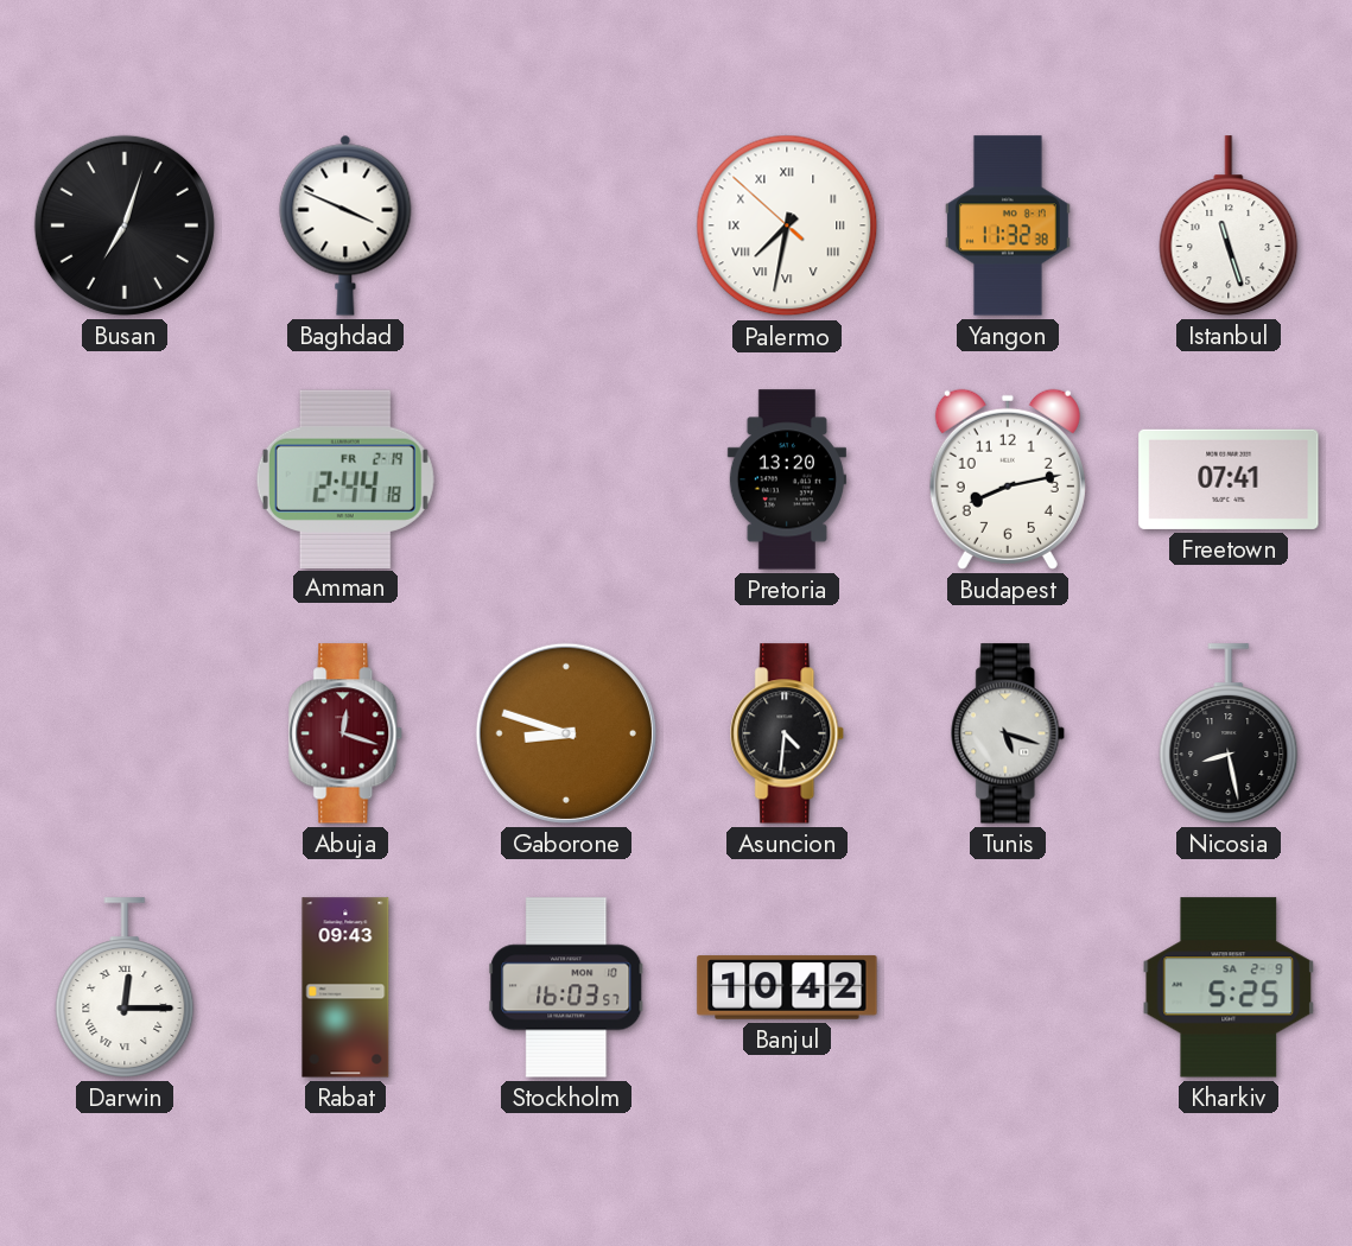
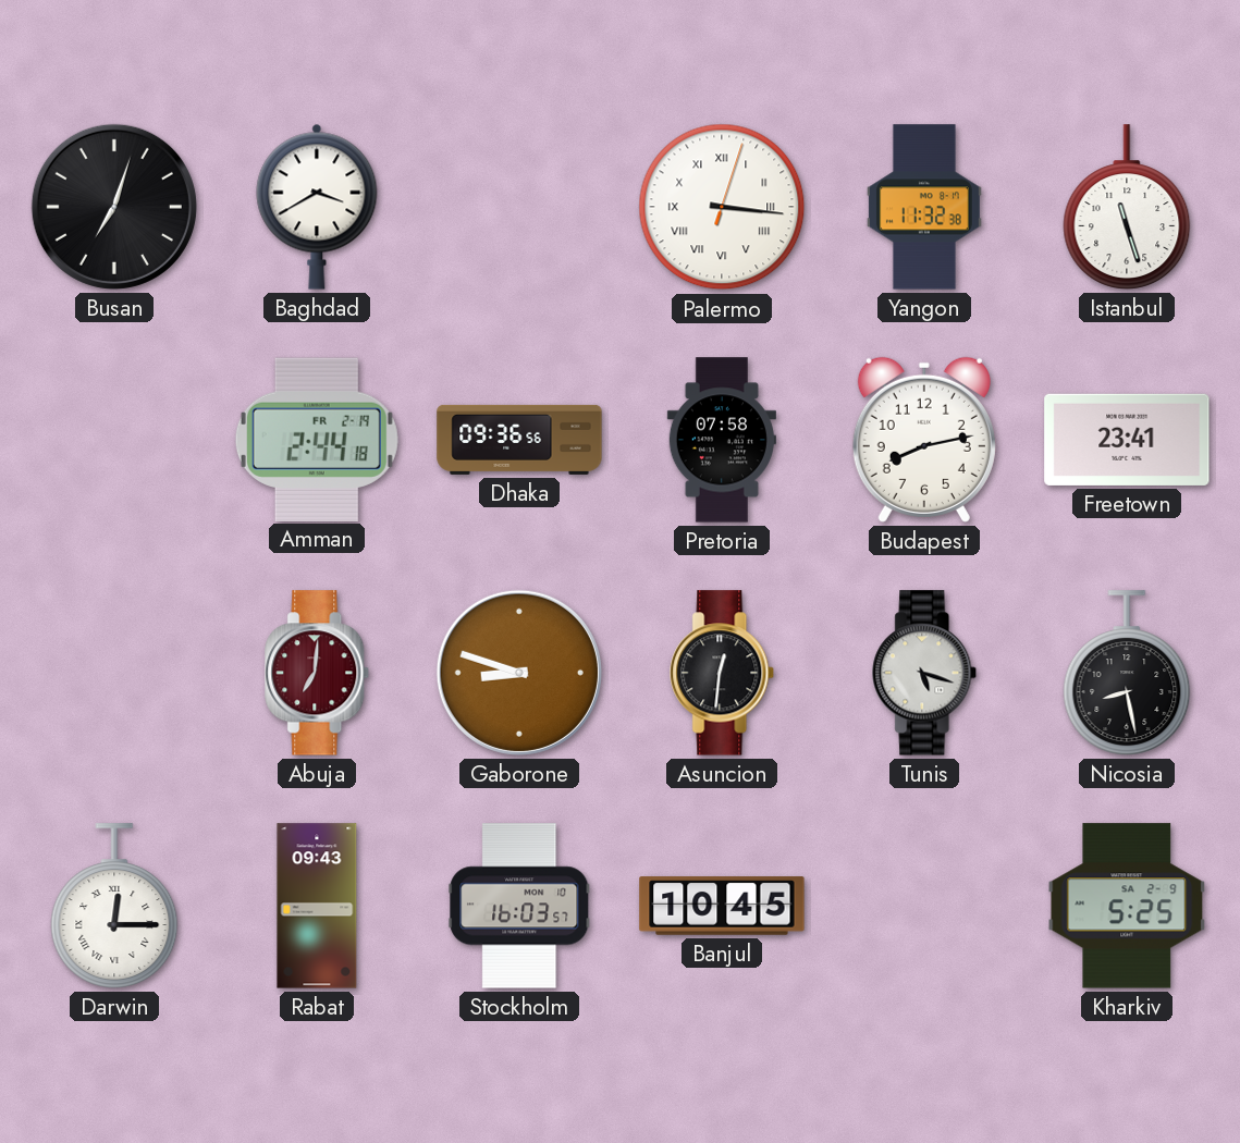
Baghdad: 3:49 -> 3:40
Palermo: 7:31 -> 3:16
Dhaka: none -> 09:36
Pretoria: 13:20 -> 07:58
Freetown: 07:41 -> 23:41
Abuja: 12:18 -> 7:01
Asuncion: 4:31 -> 12:31
Banjul: 10:42 -> 10:45
